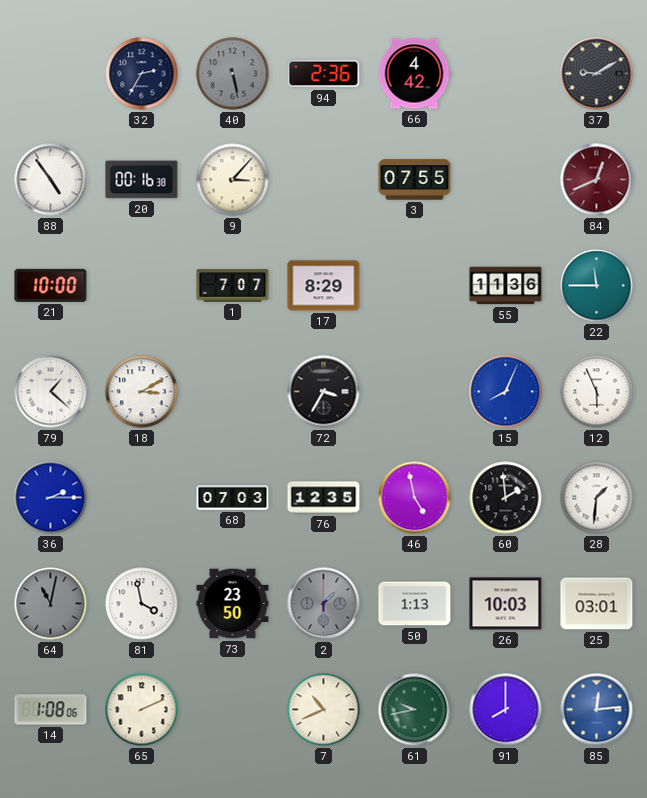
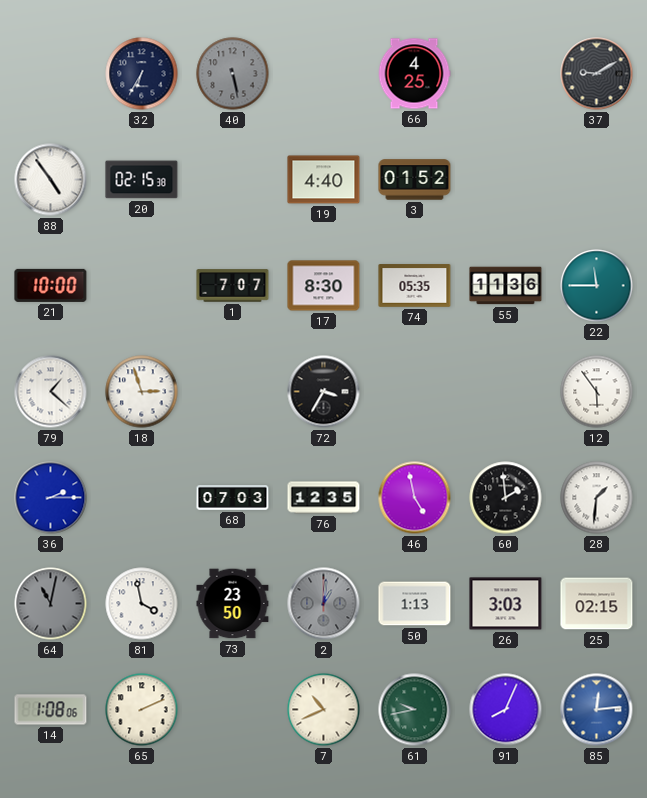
32: 2:35 -> 6:35
94: 2:36 -> none
66: 4:42 -> 4:25
20: 00:16 -> 02:15
9: 3:07 -> none
19: none -> 4:40
3: 07:55 -> 01:52
84: 12:41 -> none
17: 8:29 -> 8:30
74: none -> 05:35
18: 3:10 -> 2:57
15: 8:04 -> none
12: 5:56 -> 5:54
2: 1:30 -> 1:01
26: 10:03 -> 3:03
25: 03:01 -> 02:15
91: 8:00 -> 8:04
